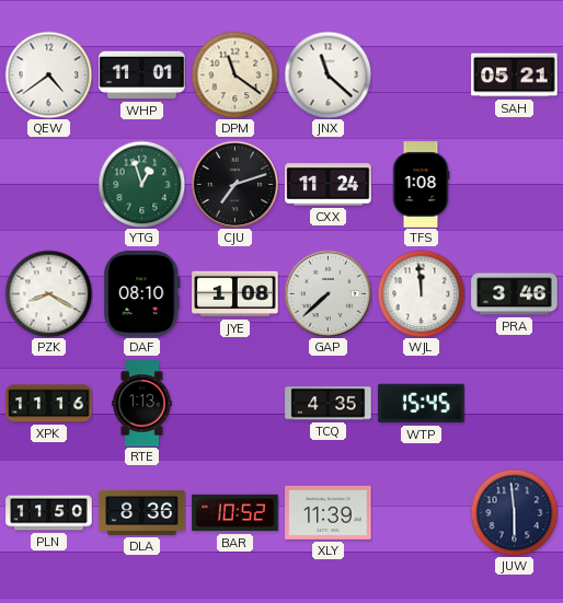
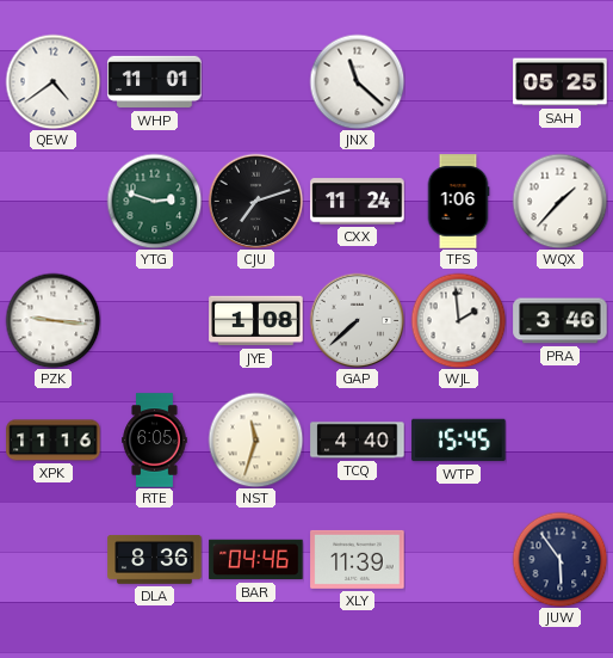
DPM: 11:21 -> none
SAH: 05:21 -> 05:25
YTG: 12:57 -> 2:48
TFS: 1:08 -> 1:06
WQX: none -> 1:37
PZK: 8:20 -> 9:16
DAF: 08:10 -> none
WJL: 11:59 -> 1:59
RTE: 1:13 -> 6:05
NST: none -> 11:33
TCQ: 4:35 -> 4:40
PLN: 11:50 -> none
BAR: 10:52 -> 04:46
JUW: 5:59 -> 5:54
